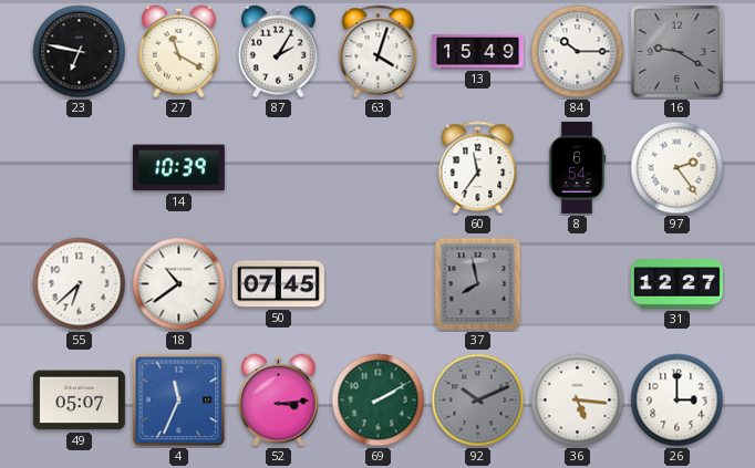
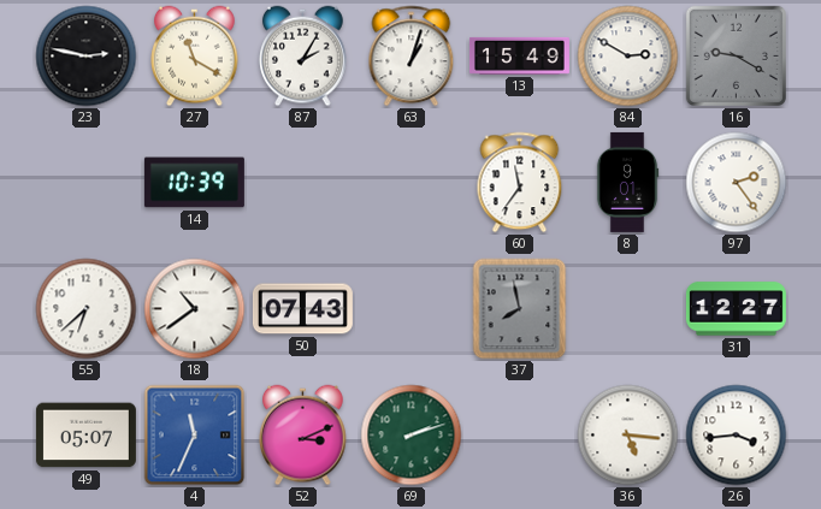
23: 6:47 -> 2:47
63: 4:03 -> 1:03
84: 10:15 -> 2:50
8: 6:54 -> 9:01
50: 07:45 -> 07:43
52: 3:14 -> 3:11
69: 2:10 -> 2:12
92: 10:11 -> none
26: 3:00 -> 3:44
